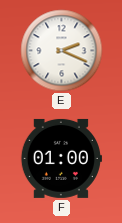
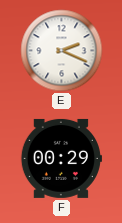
F: 01:00 -> 00:29
